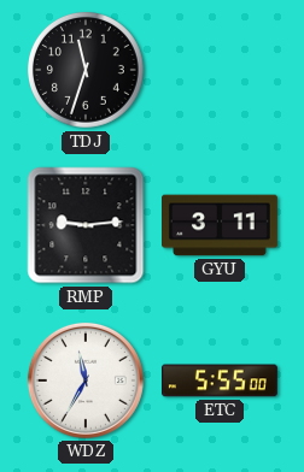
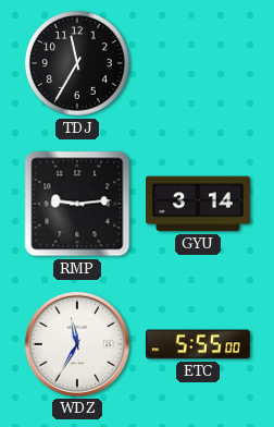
TDJ: 11:33 -> 11:35
GYU: 3:11 -> 3:14
